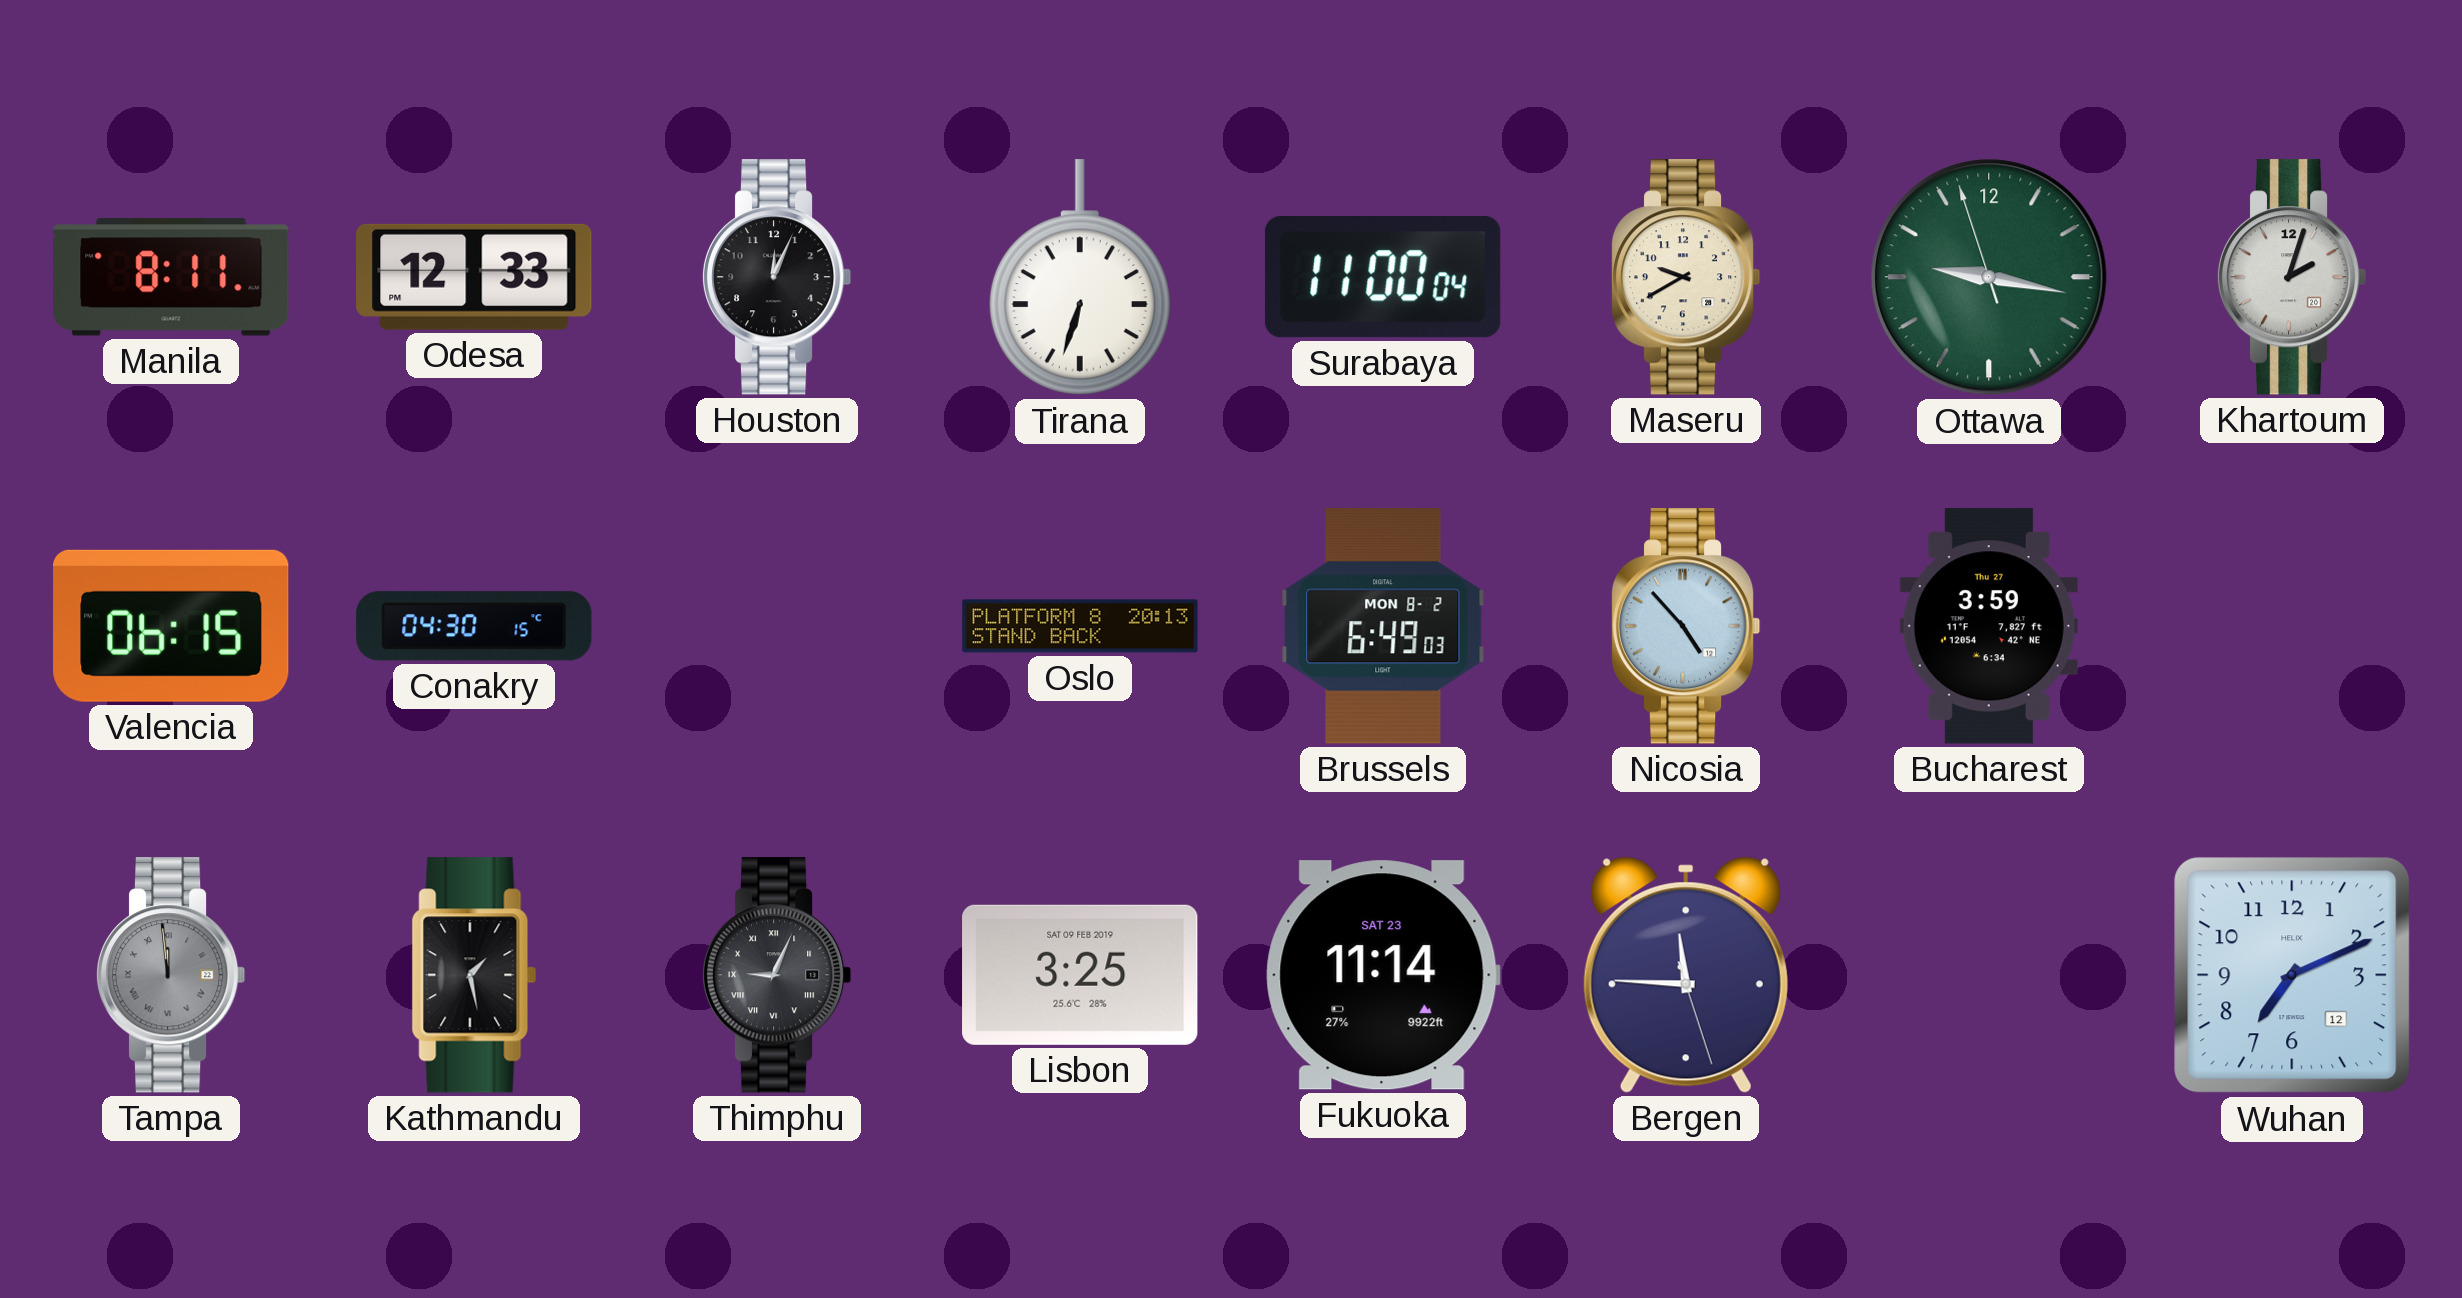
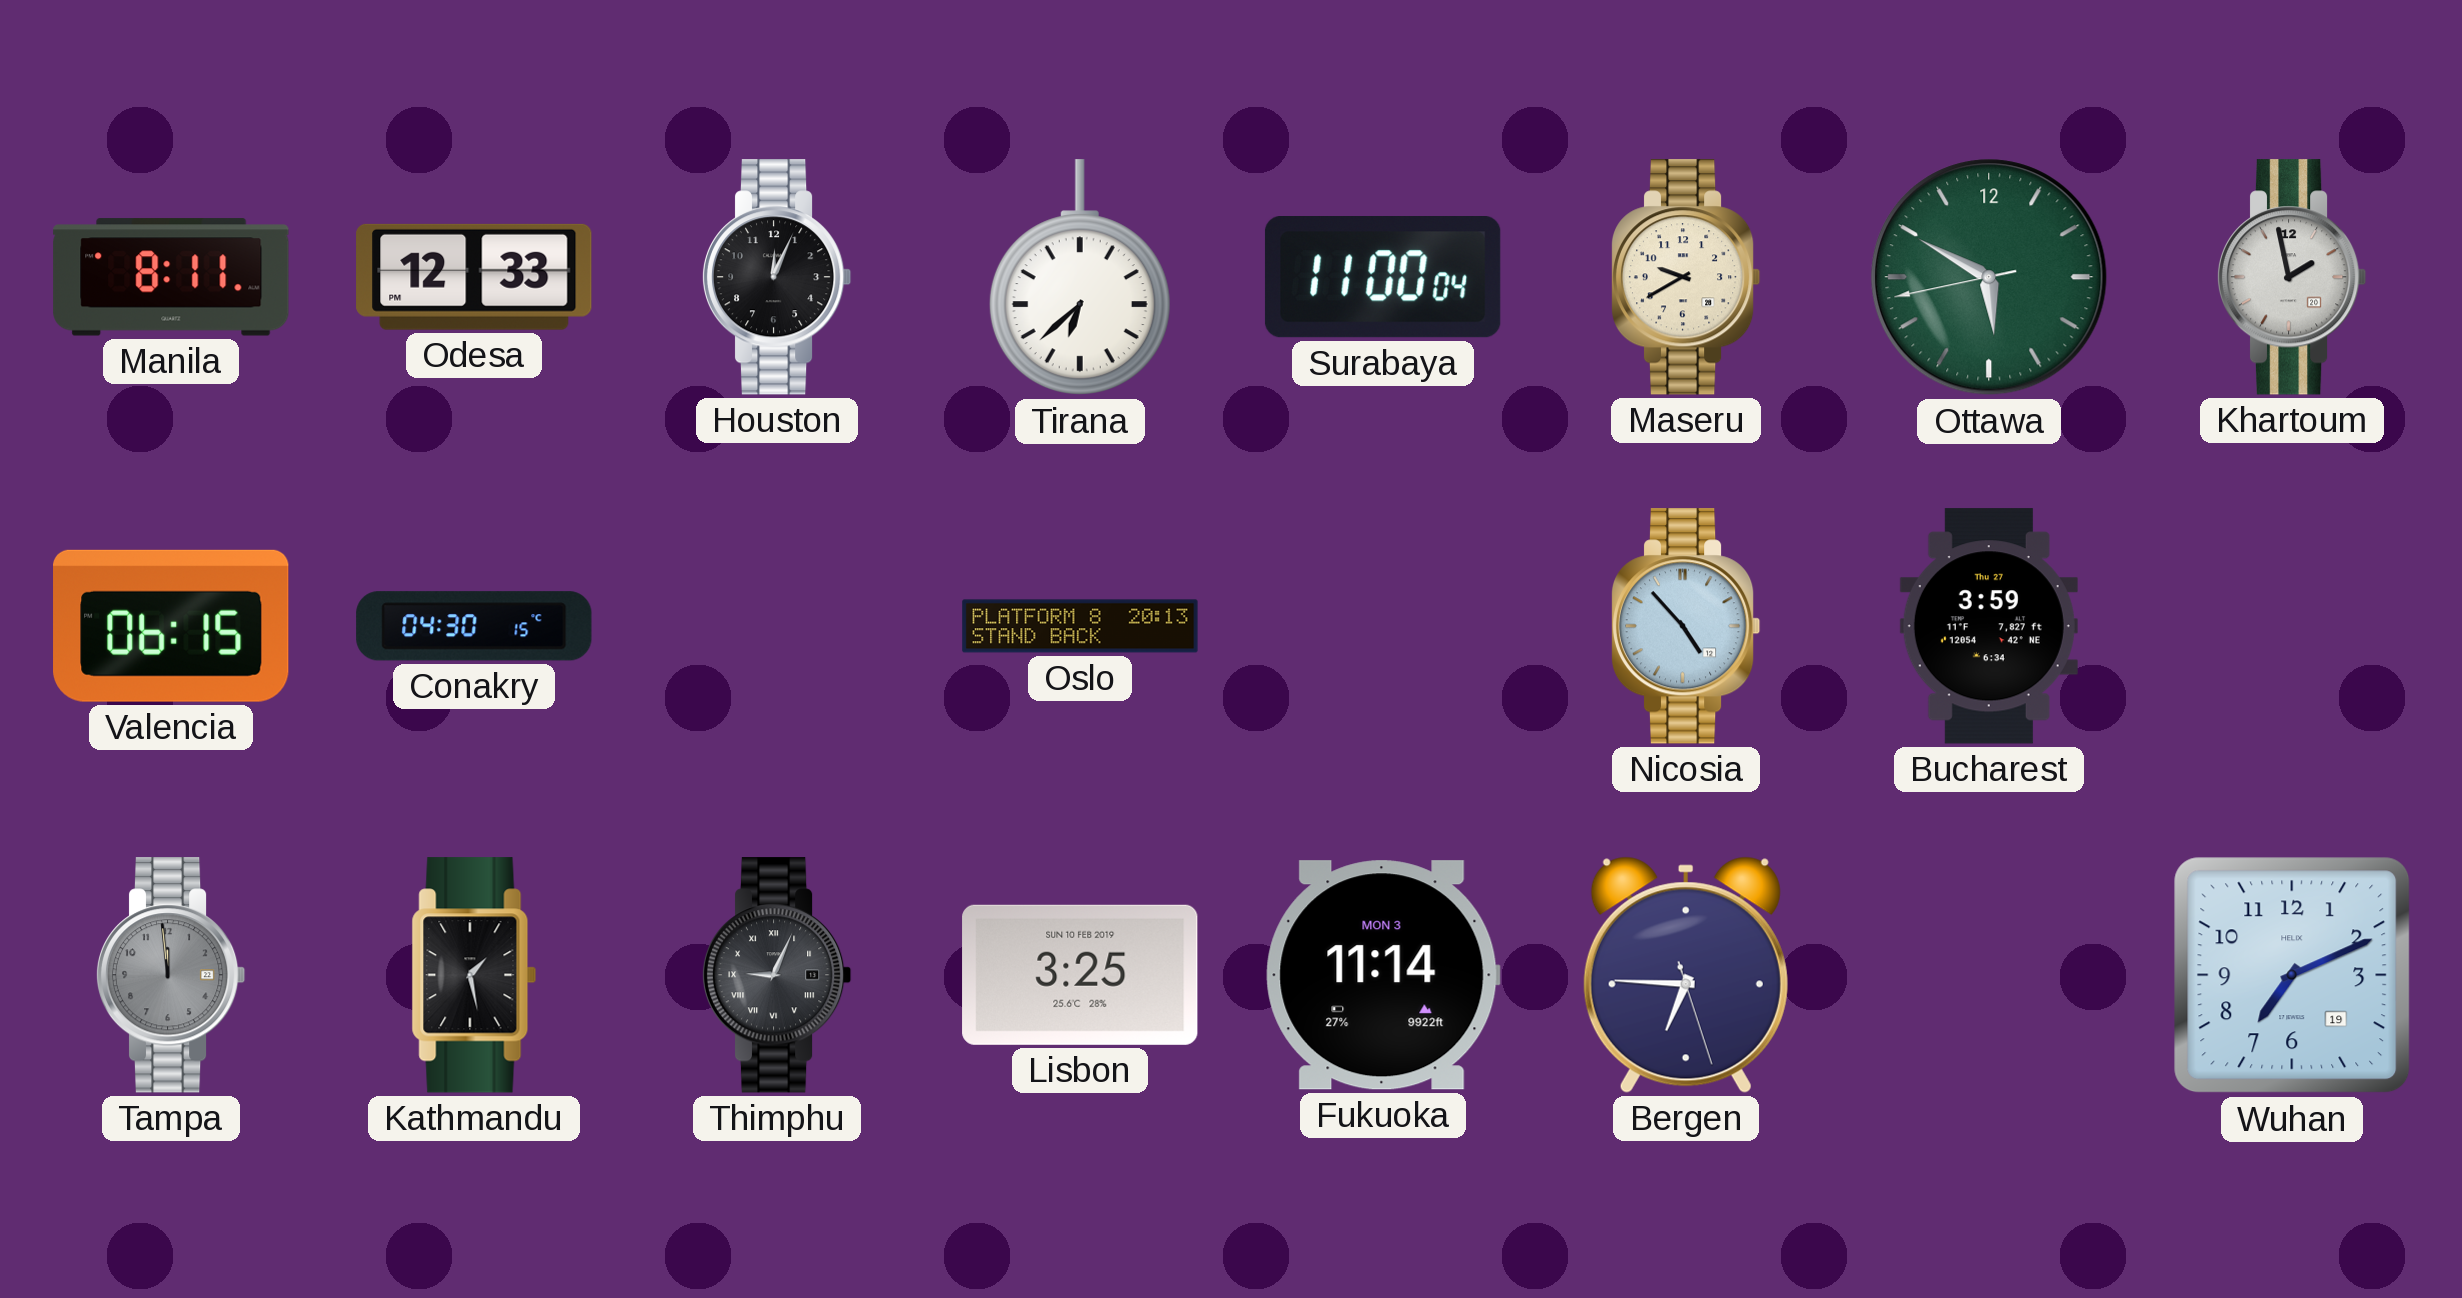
Tirana: 6:33 -> 6:38
Ottawa: 9:16 -> 5:49
Khartoum: 2:03 -> 1:58
Brussels: 6:49 -> none
Tampa numerals: Roman -> Arabic
Lisbon date: SAT 09 FEB 2019 -> SUN 10 FEB 2019
Fukuoka date: SAT 23 -> MON 3
Bergen: 11:45 -> 6:45
Wuhan date: 12 -> 19
